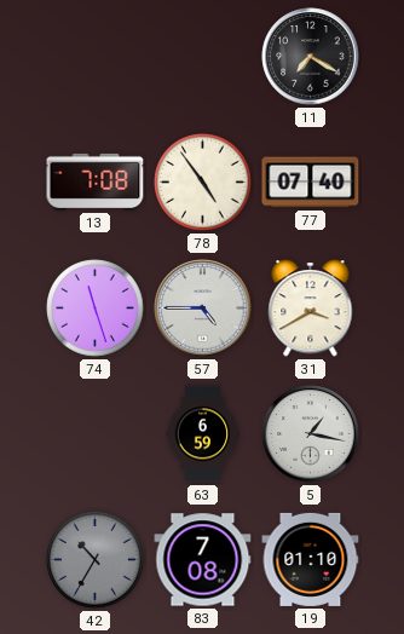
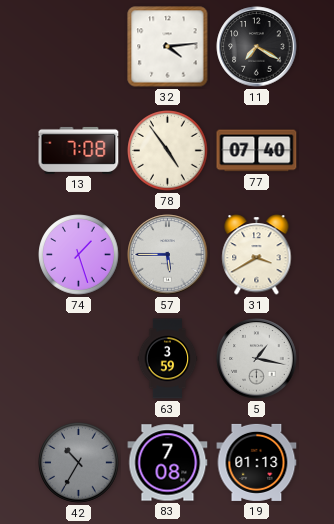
32: none -> 4:14
74: 11:27 -> 1:27
57: 4:45 -> 5:45
63: 6:59 -> 3:59
19: 01:10 -> 01:13
